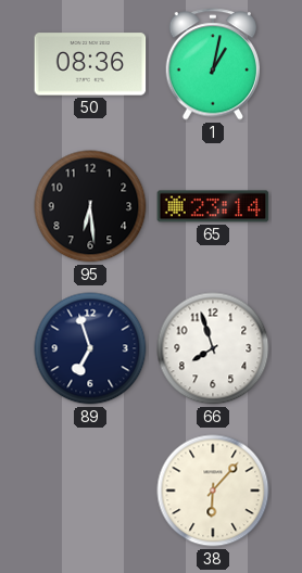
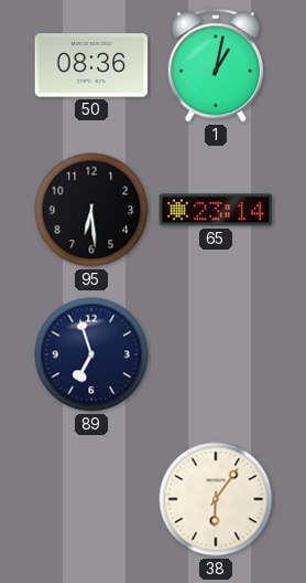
66: 7:57 -> none
38: 6:07 -> 6:06
